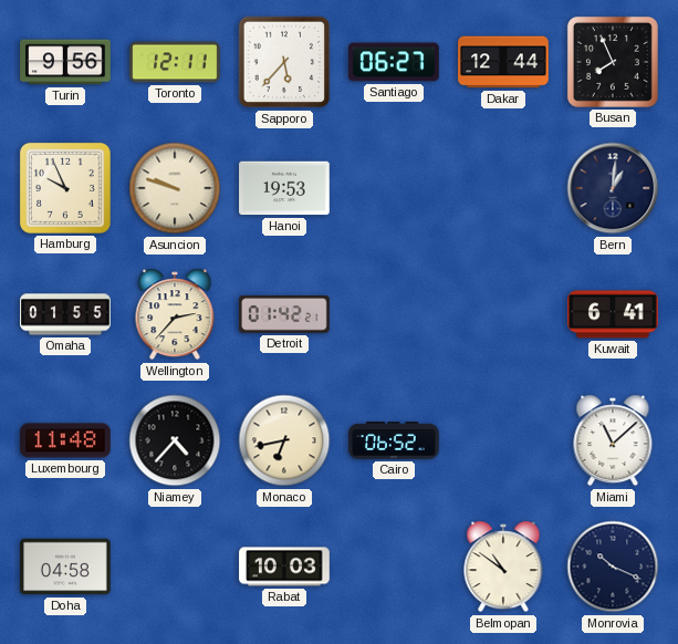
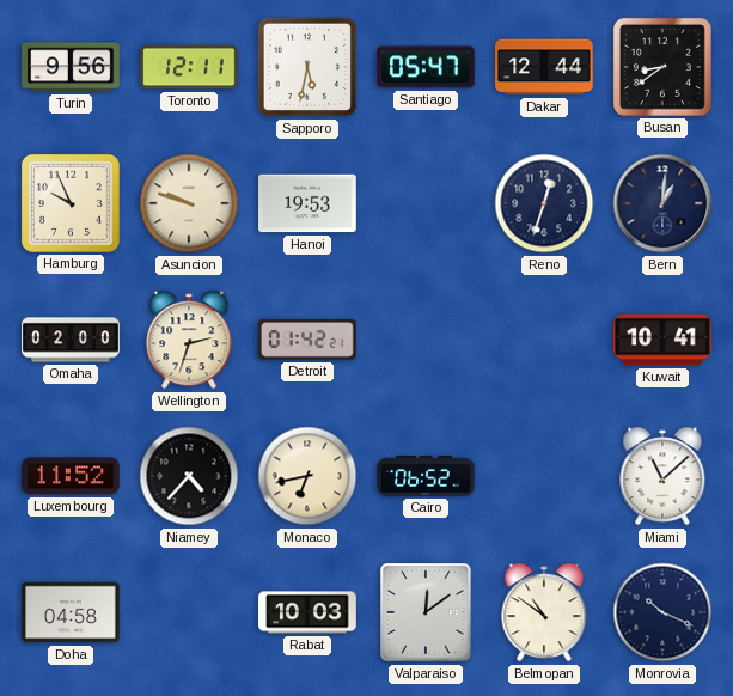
Sapporo: 5:37 -> 5:32
Santiago: 06:27 -> 05:47
Busan: 7:56 -> 8:39
Reno: none -> 12:33
Omaha: 01:55 -> 02:00
Wellington: 2:37 -> 2:33
Kuwait: 6:41 -> 10:41
Luxembourg: 11:48 -> 11:52
Valparaiso: none -> 12:09
